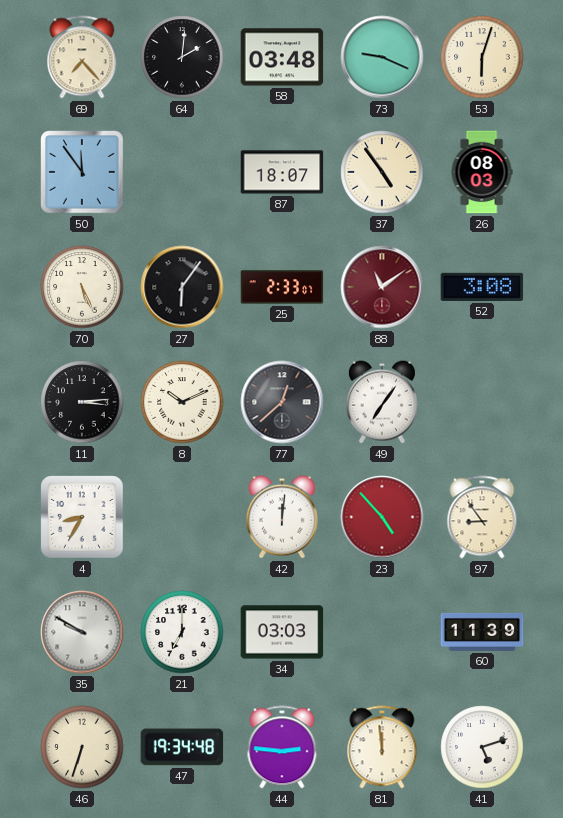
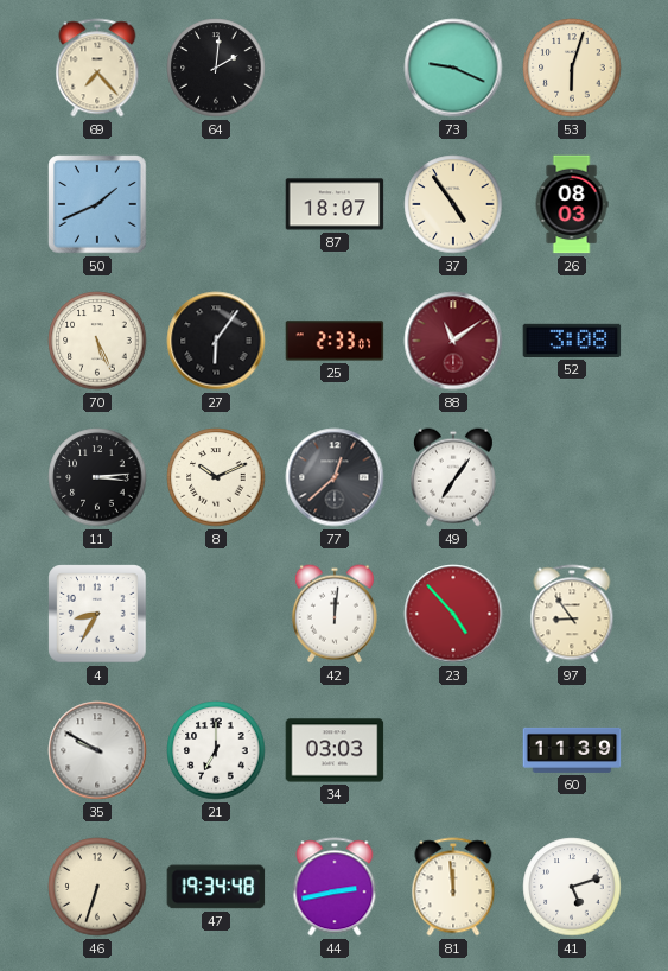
58: 03:48 -> none
50: 11:54 -> 1:41
44: 2:46 -> 2:43
